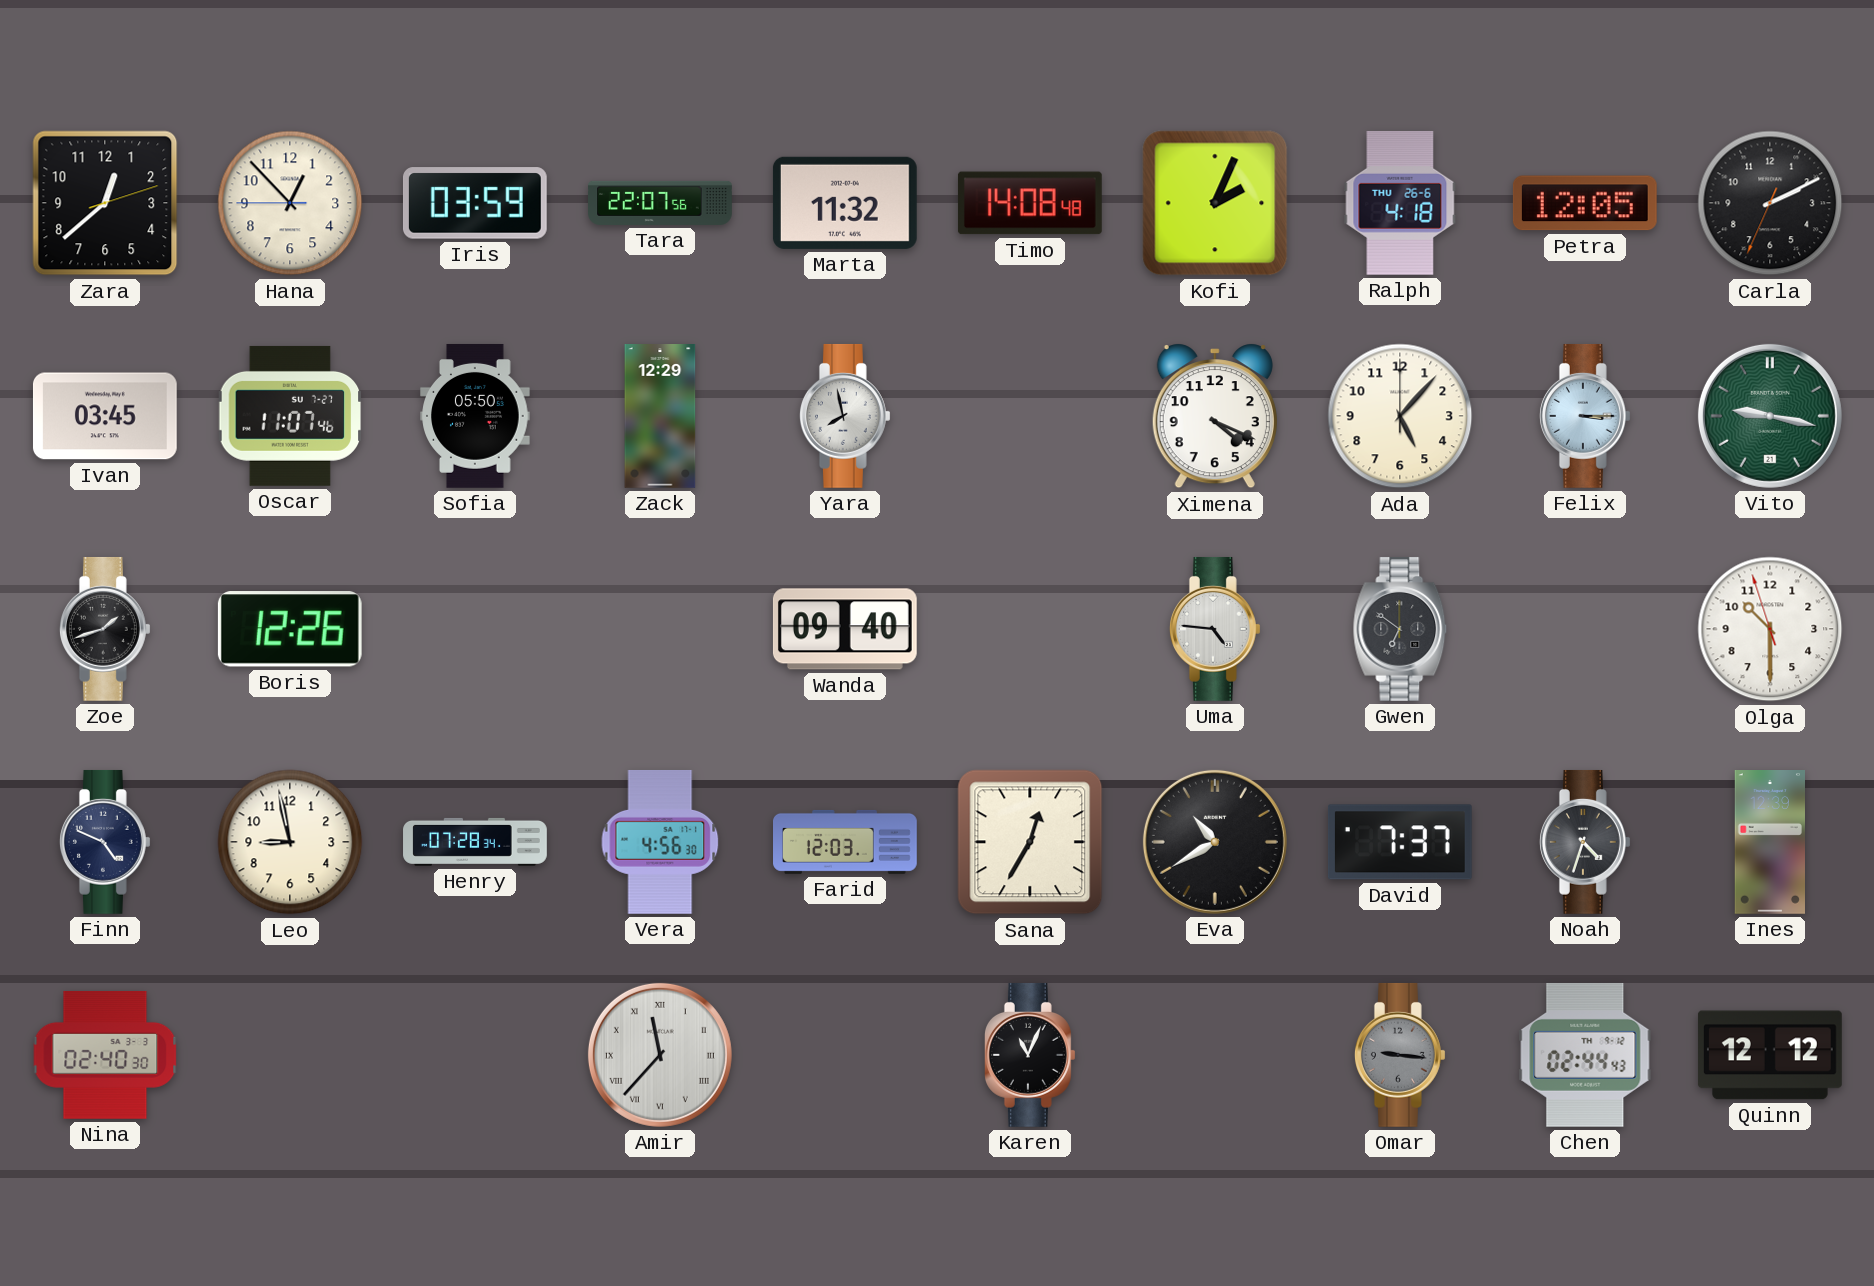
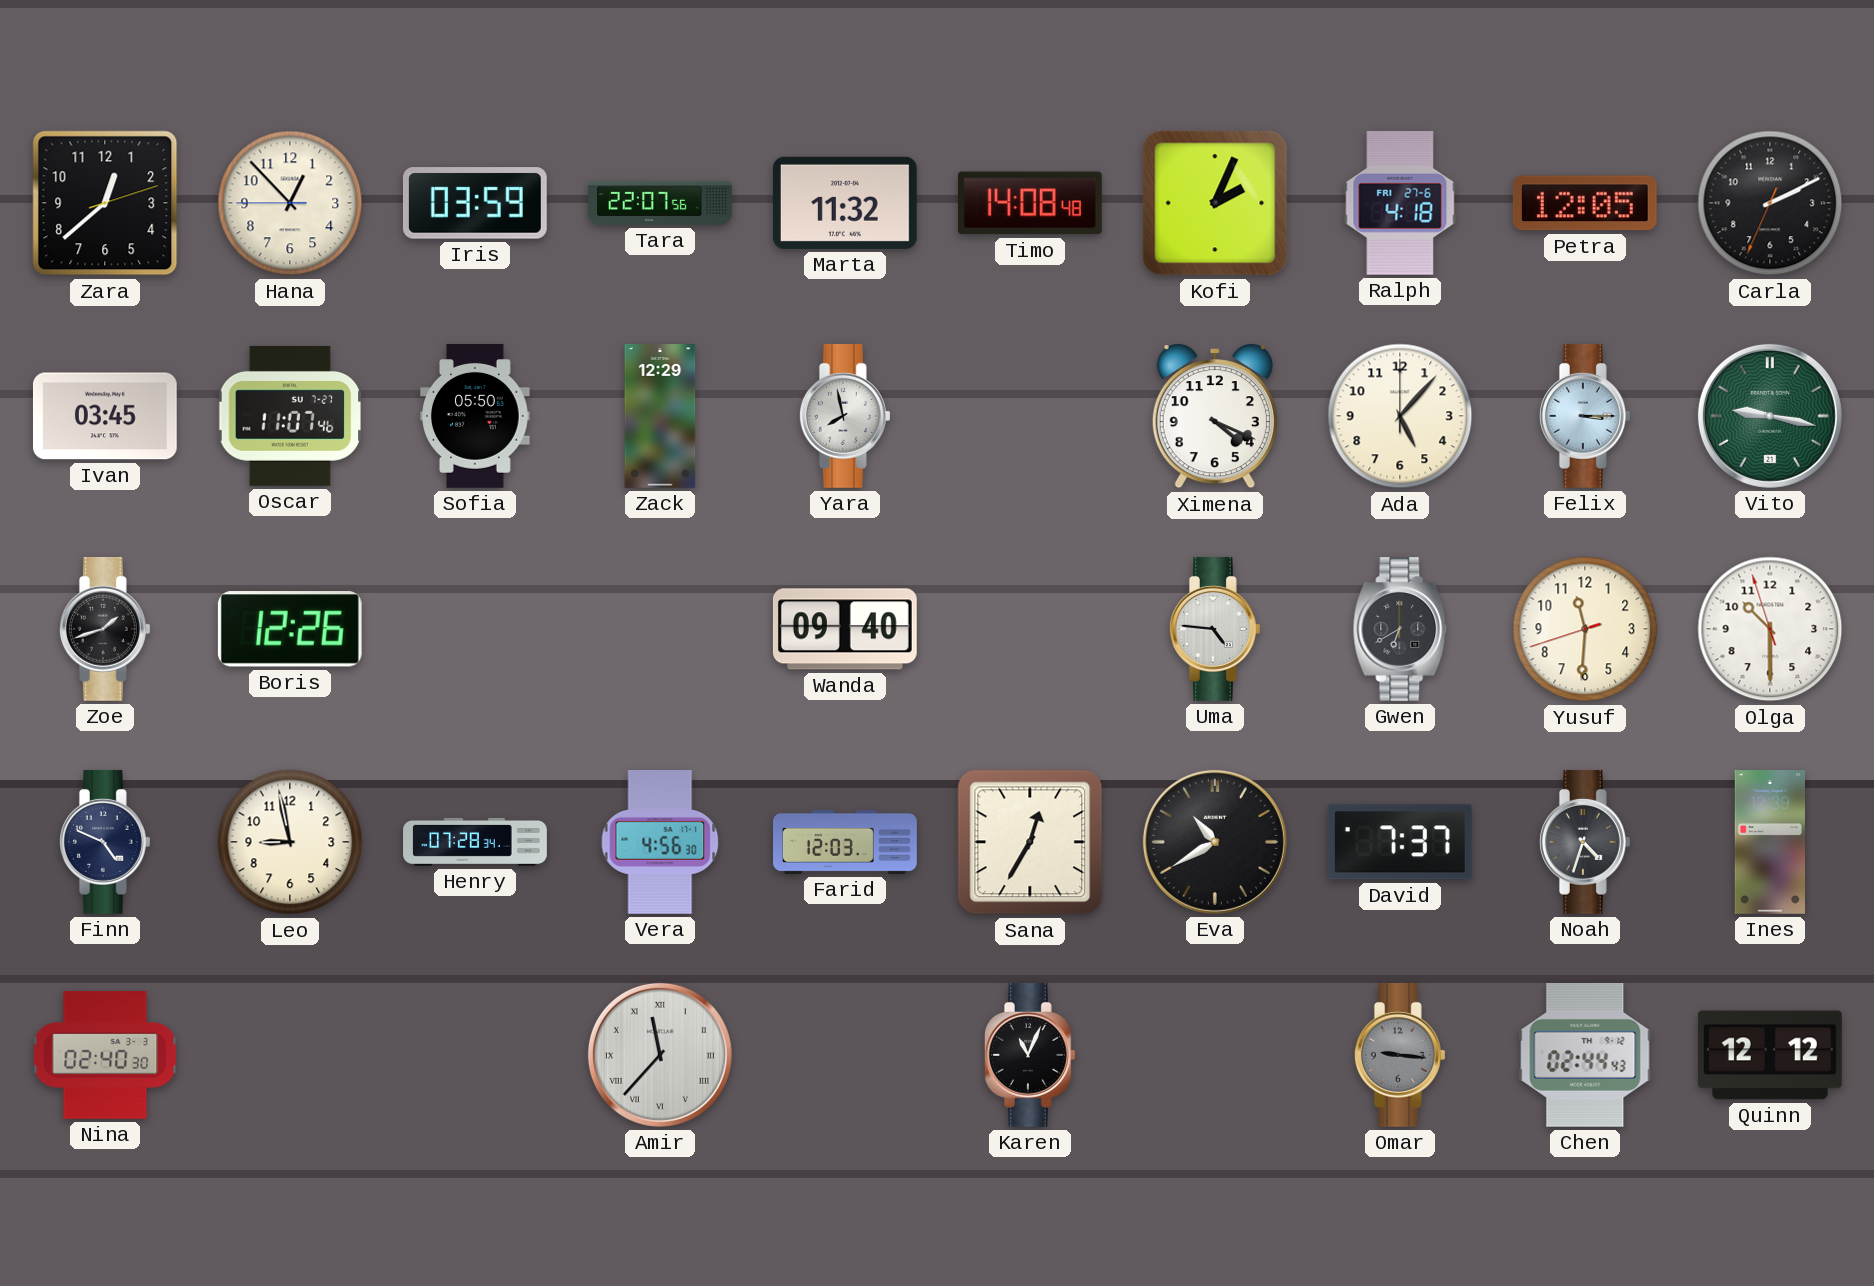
Ralph date: THU 26-6 -> FRI 27-6
Gwen: 6:51 -> 6:40
Yusuf: none -> 11:30
